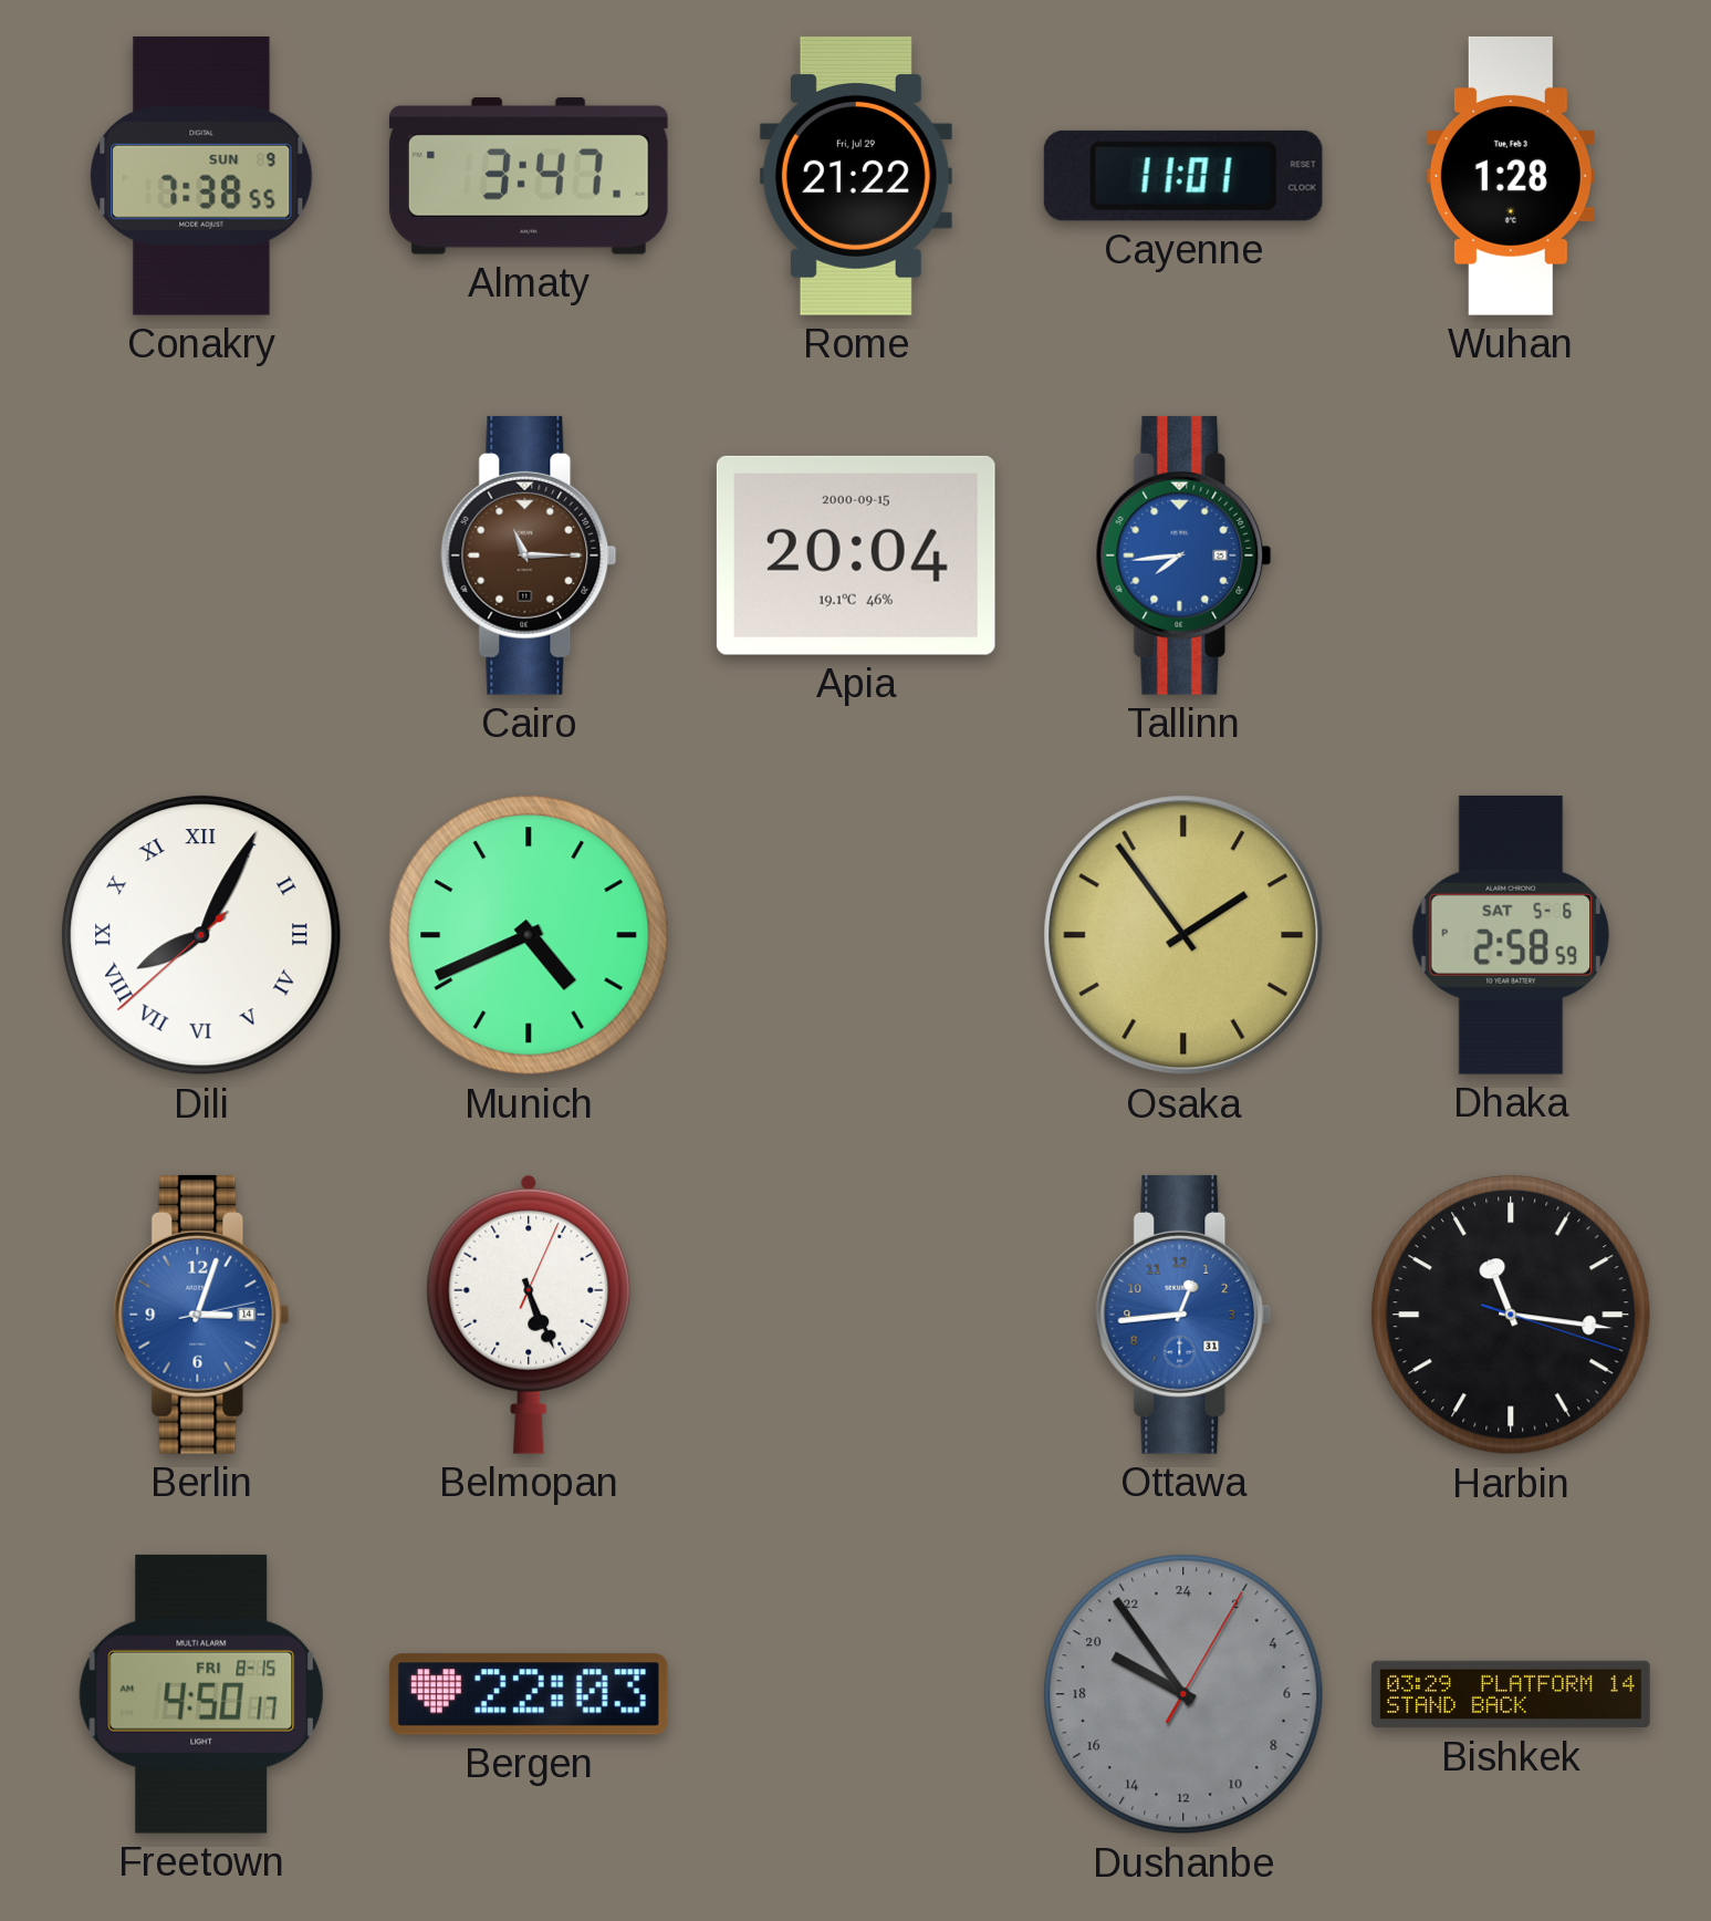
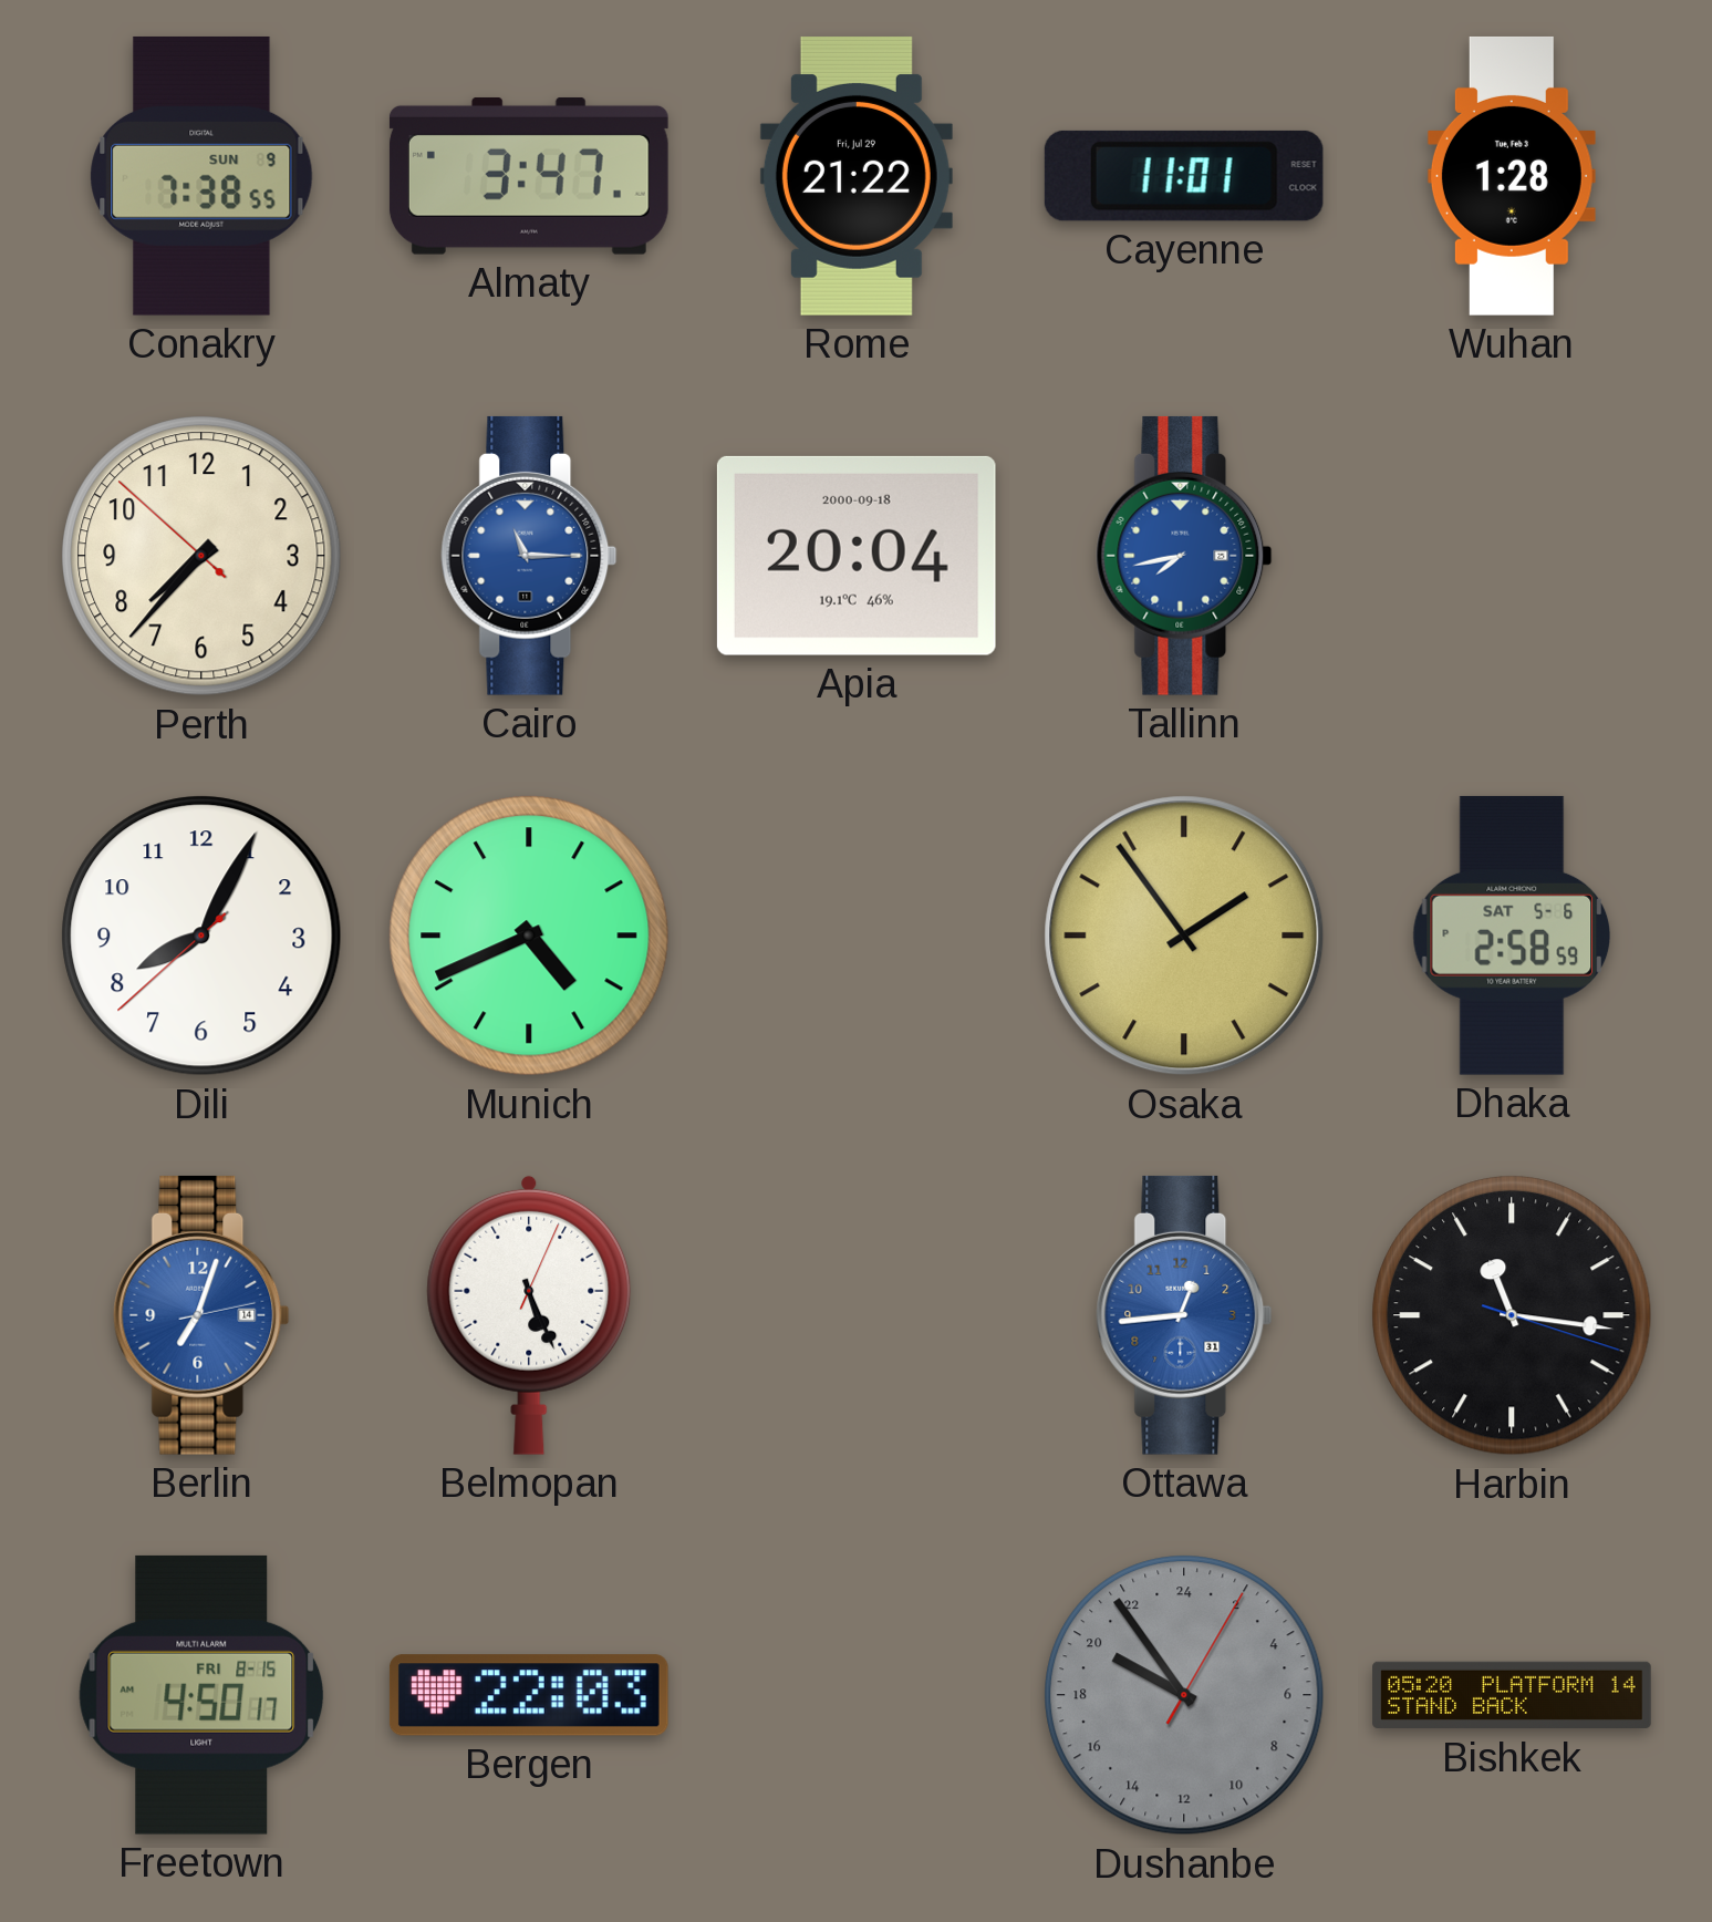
Perth: none -> 7:36
Cairo dial: brown -> blue
Apia date: 2000-09-15 -> 2000-09-18
Tallinn: 7:44 -> 7:43
Dili numerals: Roman -> Arabic
Berlin: 3:03 -> 7:03
Bishkek: 03:29 -> 05:20
